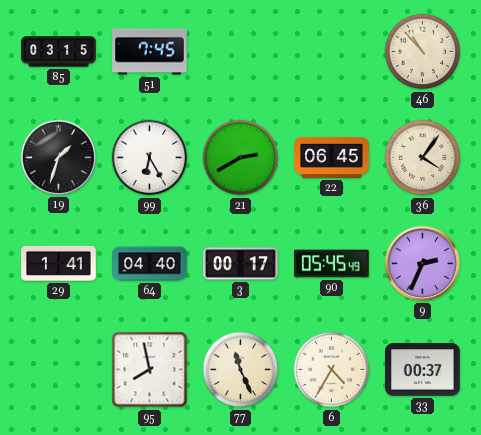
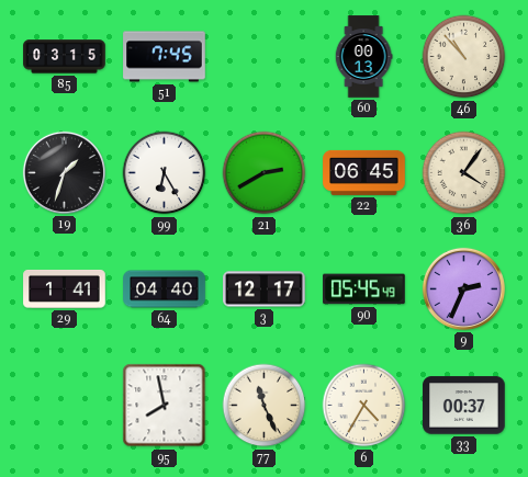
60: none -> 00:13
3: 00:17 -> 12:17
